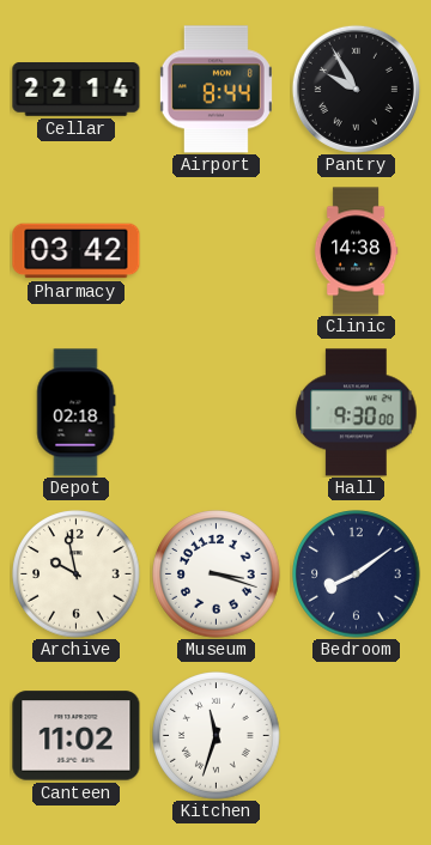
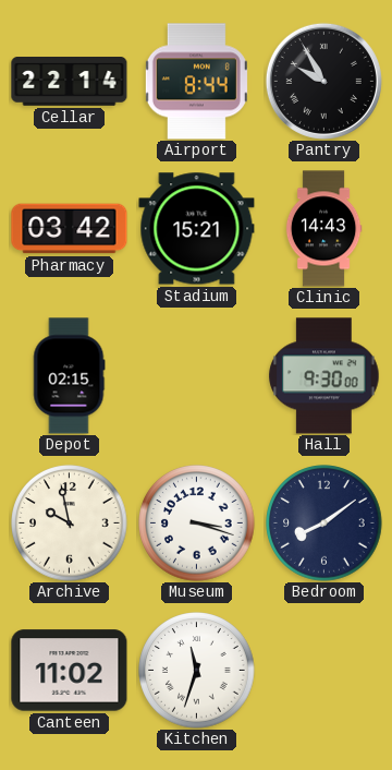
Stadium: none -> 15:21
Clinic: 14:38 -> 14:43
Depot: 02:18 -> 02:15
